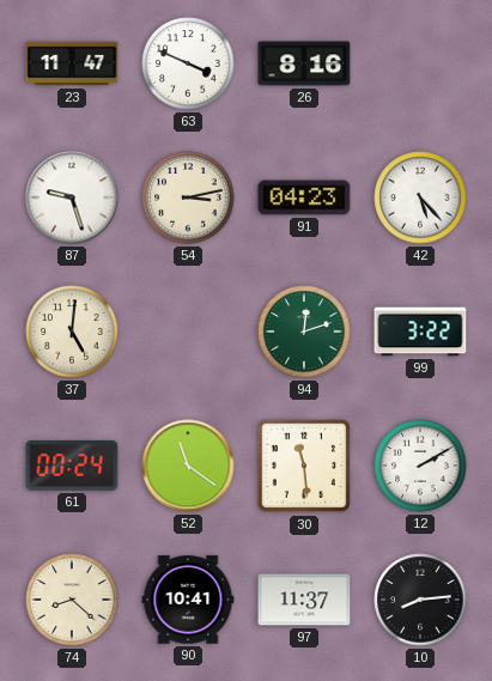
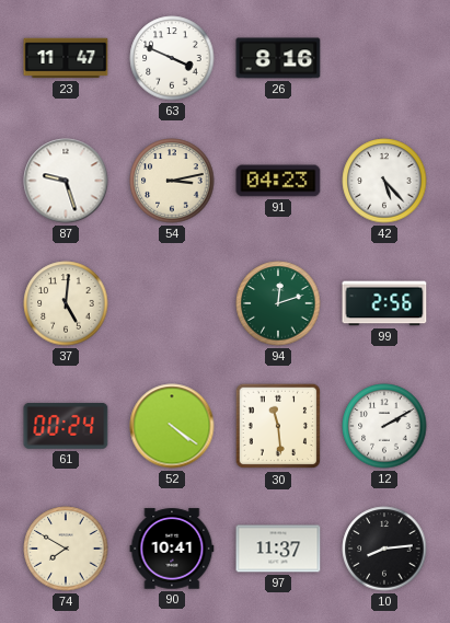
99: 3:22 -> 2:56
52: 11:21 -> 4:21
74: 8:22 -> 7:50
